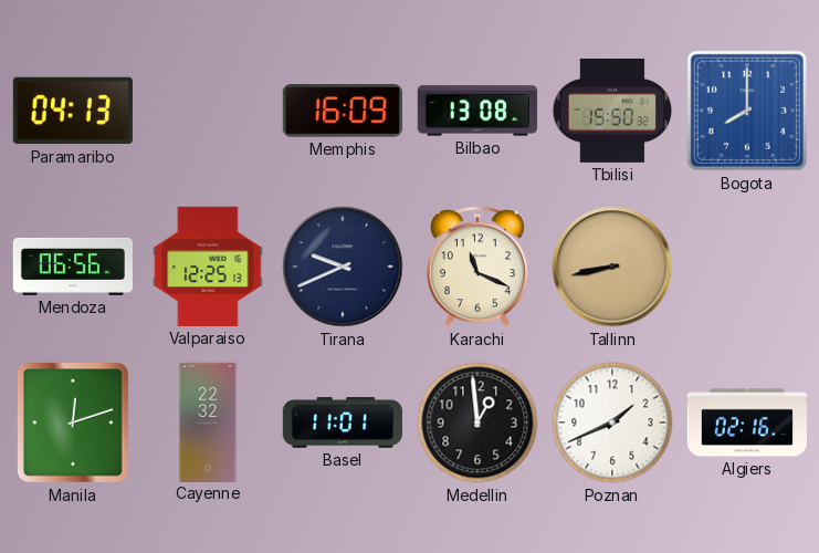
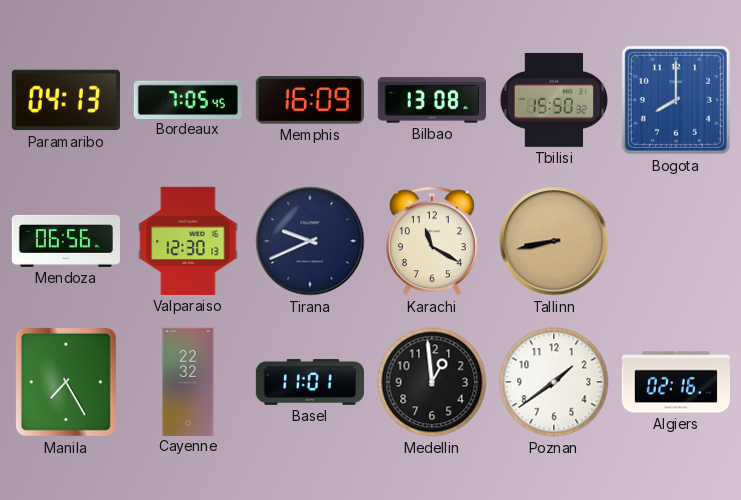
Bordeaux: none -> 7:05
Valparaiso: 12:25 -> 12:30
Karachi: 11:19 -> 11:20
Manila: 12:12 -> 7:25
Poznan: 1:41 -> 1:39
